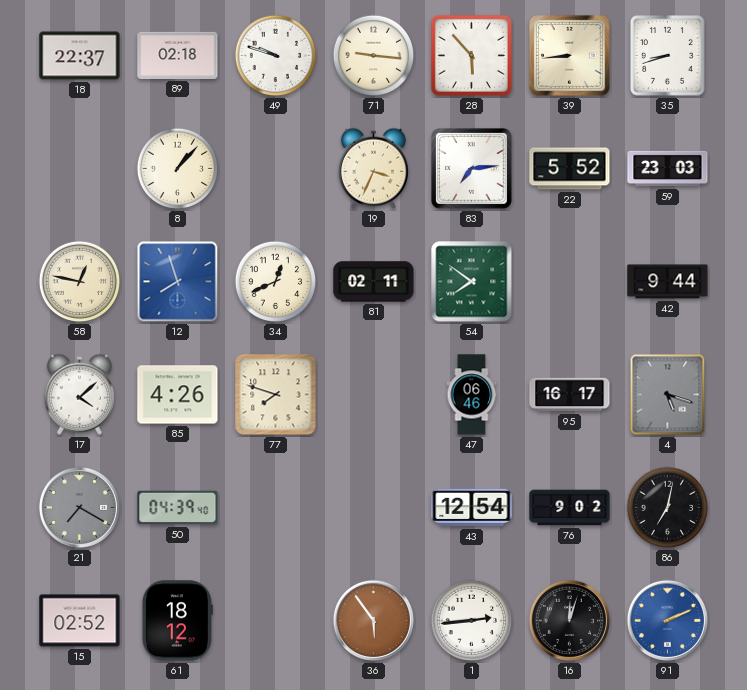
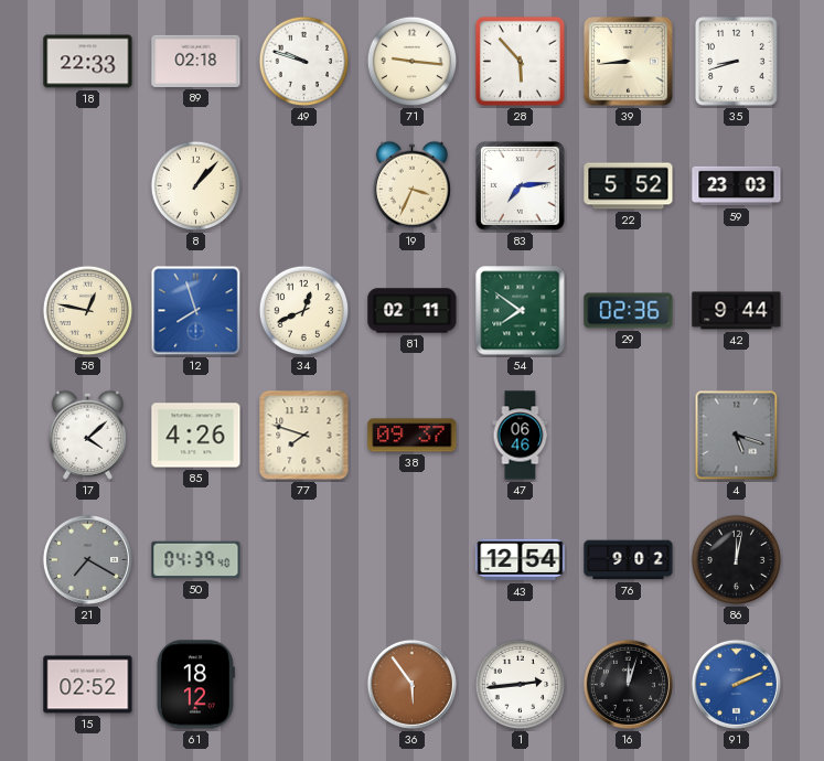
18: 22:37 -> 22:33
29: none -> 02:36
38: none -> 09:37
95: 16:17 -> none
86: 7:02 -> 12:02
